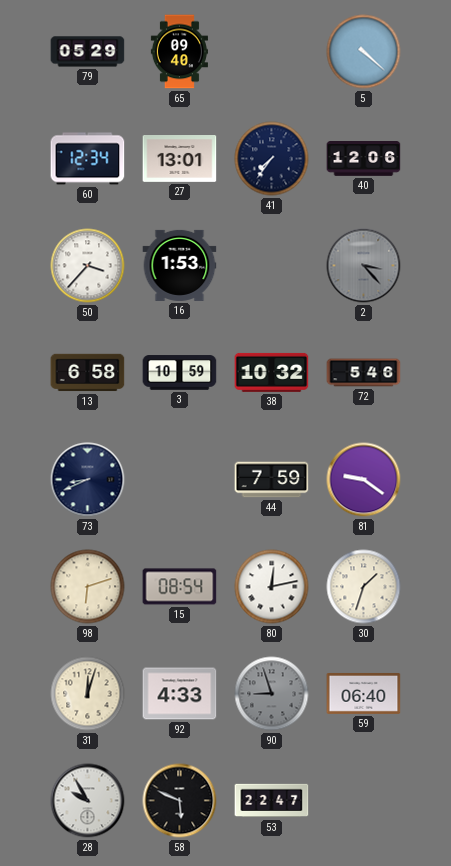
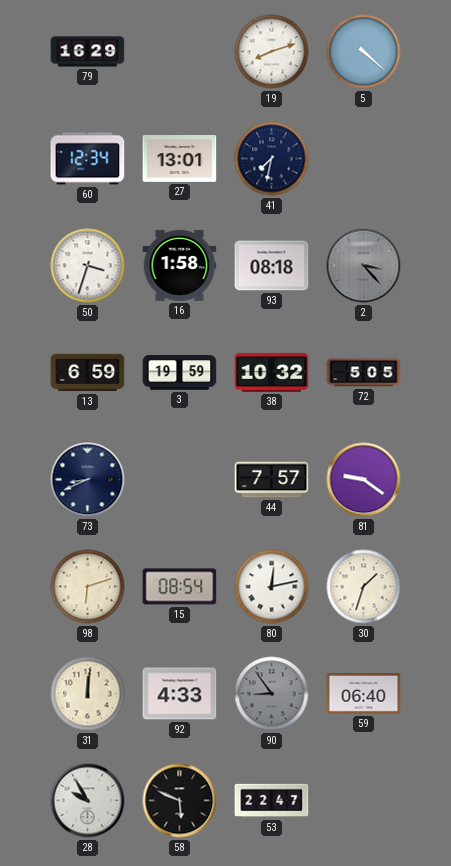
79: 05:29 -> 16:29
65: 09:40 -> none
19: none -> 8:12
41: 7:36 -> 7:32
40: 12:06 -> none
50: 3:37 -> 3:33
16: 1:53 -> 1:58
93: none -> 08:18
13: 6:58 -> 6:59
3: 10:59 -> 19:59
72: 5:46 -> 5:05
44: 7:59 -> 7:57
31: 12:03 -> 12:01
90: 8:57 -> 8:54
